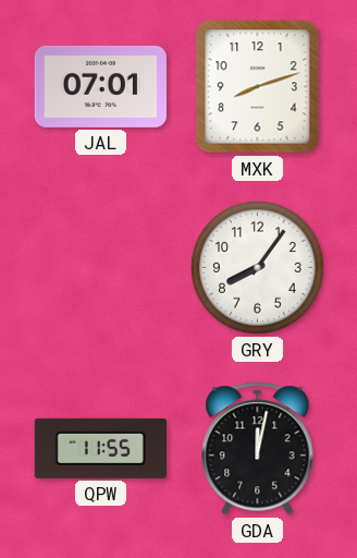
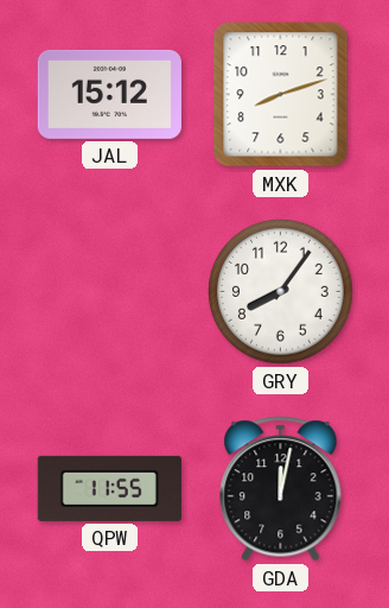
JAL: 07:01 -> 15:12
